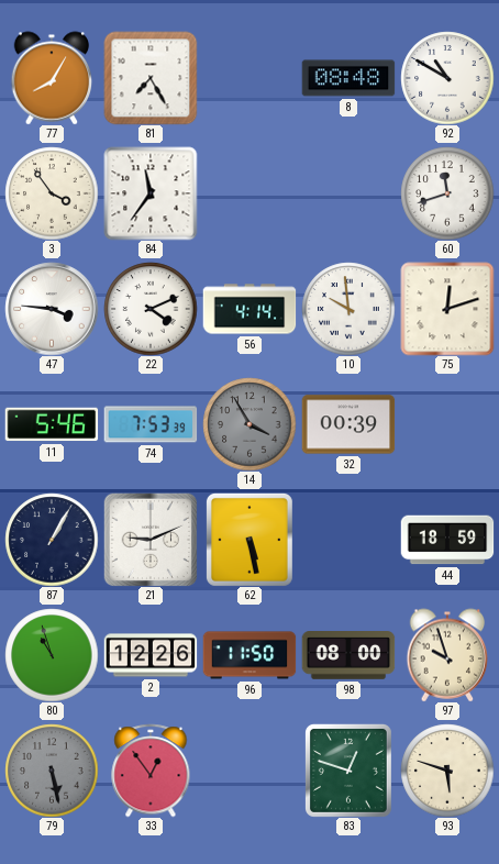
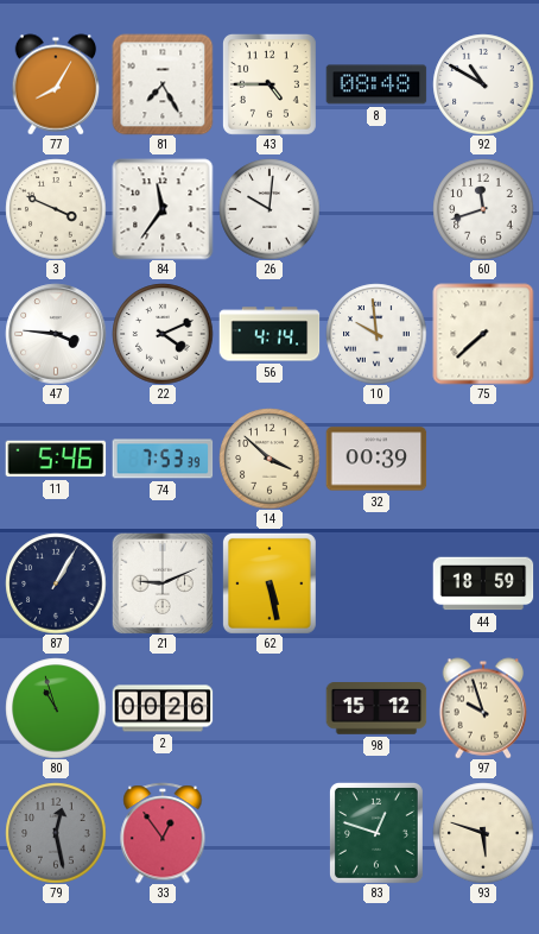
43: none -> 4:45
3: 3:54 -> 3:49
26: none -> 10:01
75: 12:12 -> 7:38
14: 3:55 -> 3:52
14 dial: grey -> cream
2: 12:26 -> 00:26
96: 11:50 -> none
98: 08:00 -> 15:12
79: 5:28 -> 12:28
